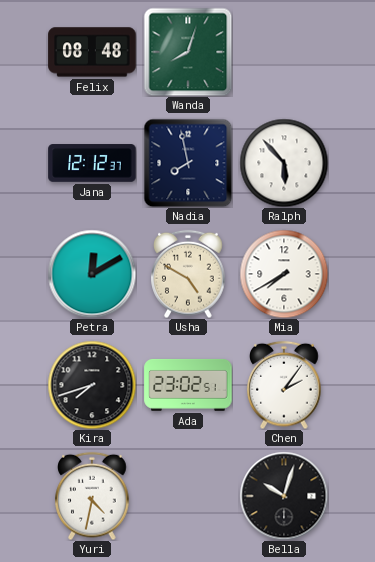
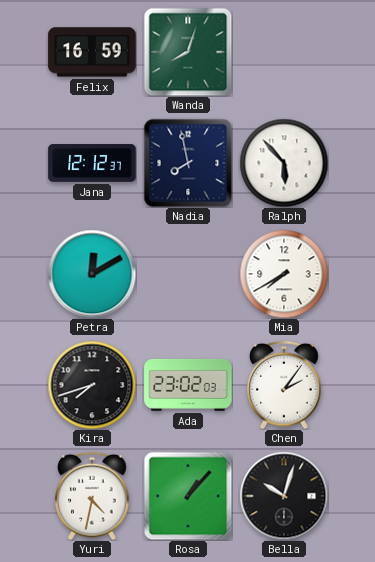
Felix: 08:48 -> 16:59
Usha: 4:50 -> none
Ada: 23:02:51 -> 23:02:03
Rosa: none -> 1:07
